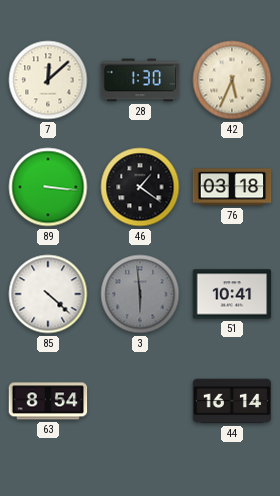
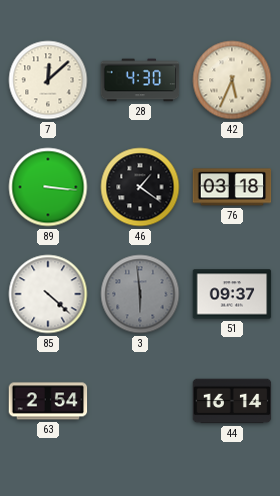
28: 1:30 -> 4:30
51: 10:41 -> 09:37
63: 8:54 -> 2:54
